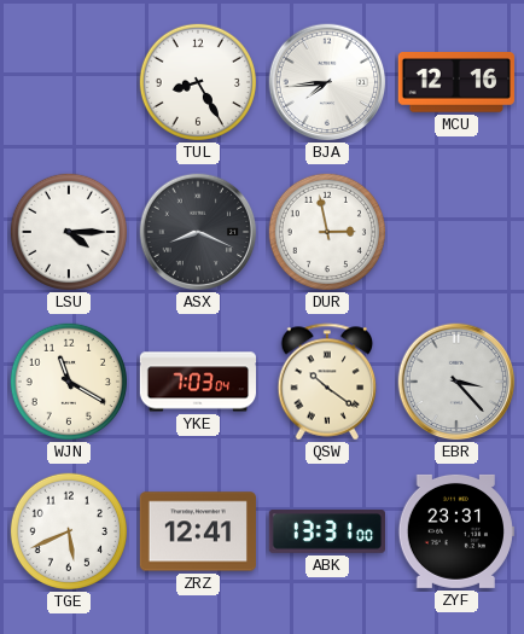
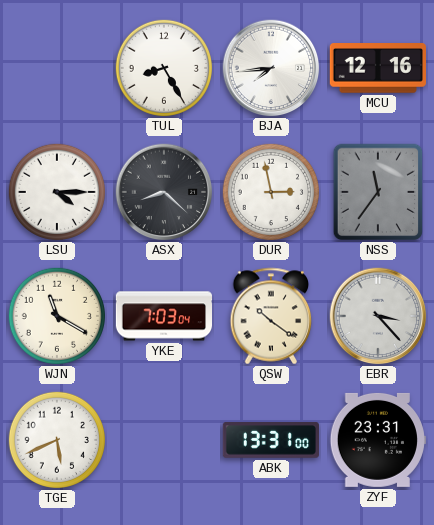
ASX: 8:19 -> 8:22
NSS: none -> 11:36
ZRZ: 12:41 -> none
